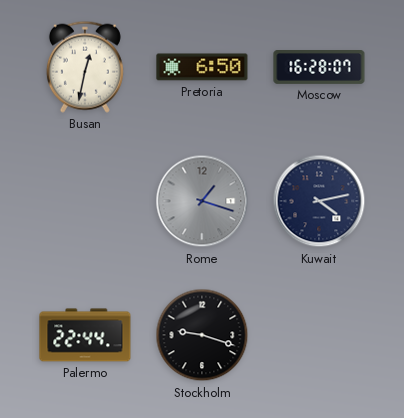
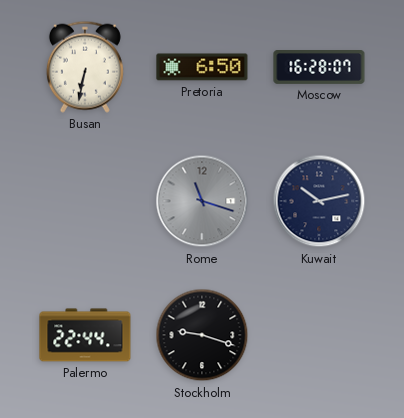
Busan: 12:32 -> 6:32
Rome: 1:18 -> 11:18
Kuwait: 4:13 -> 10:13
